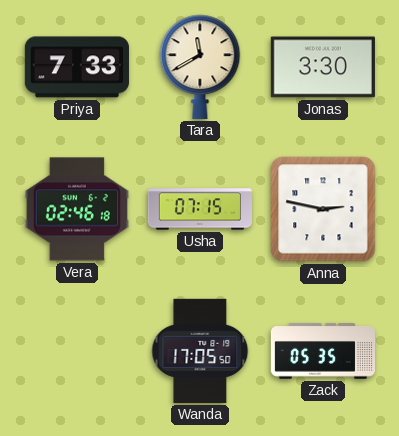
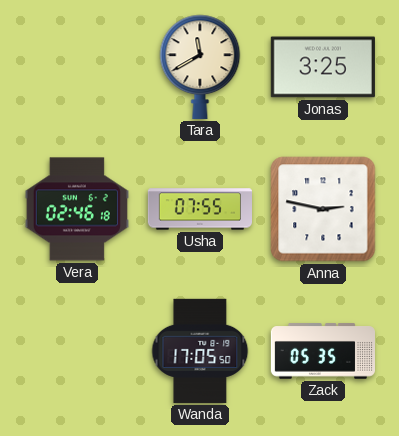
Priya: 7:33 -> none
Jonas: 3:30 -> 3:25
Usha: 07:15 -> 07:55
